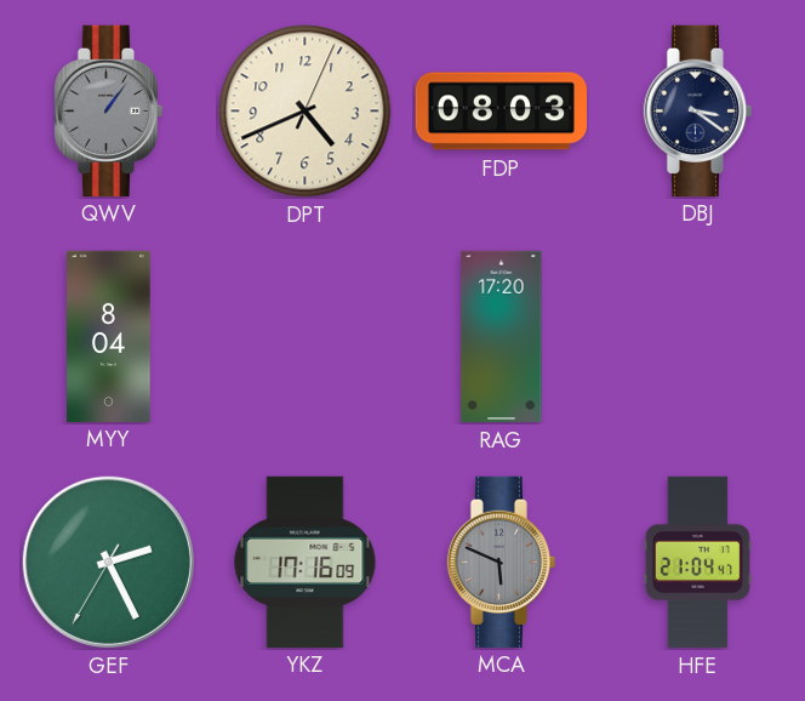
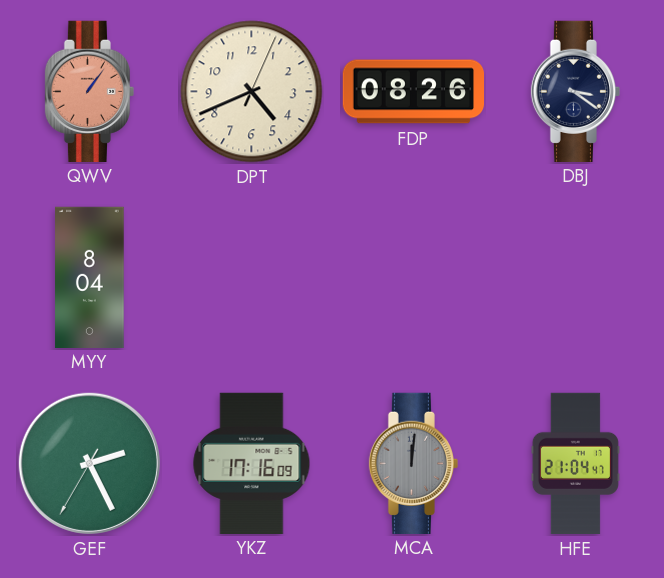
QWV dial: grey -> salmon
FDP: 08:03 -> 08:26
RAG: 17:20 -> none
MCA: 5:49 -> 12:01
